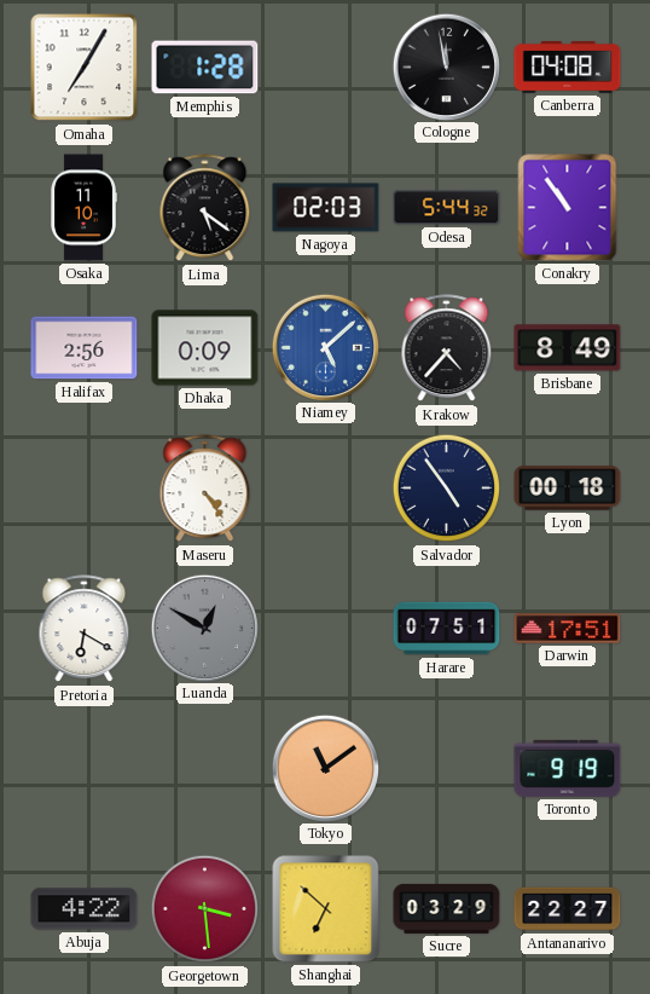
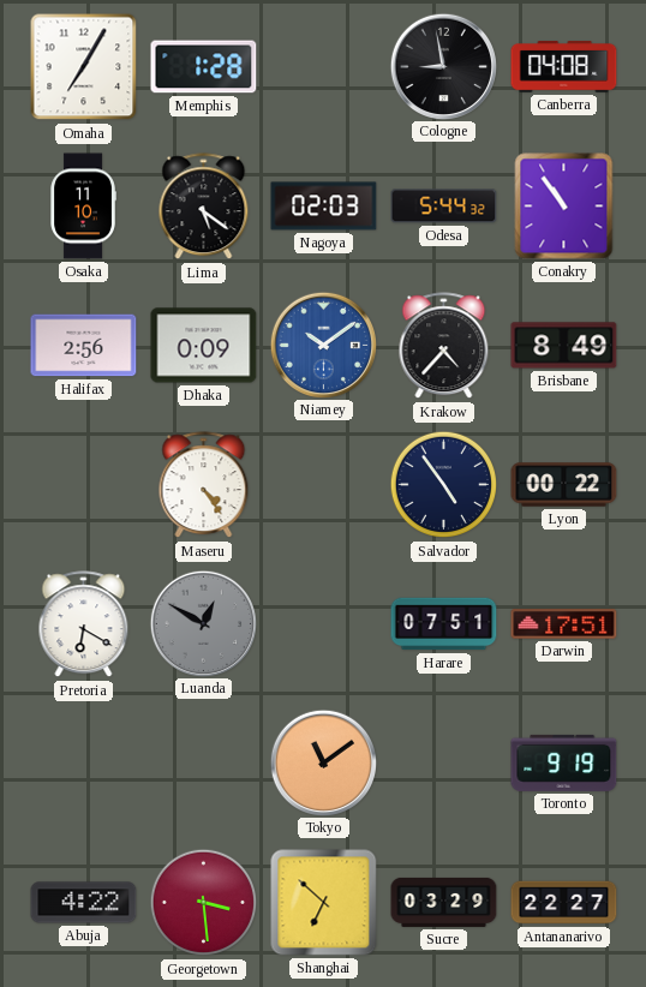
Cologne: 11:58 -> 8:58
Niamey: 5:08 -> 10:09
Lyon: 00:18 -> 00:22
